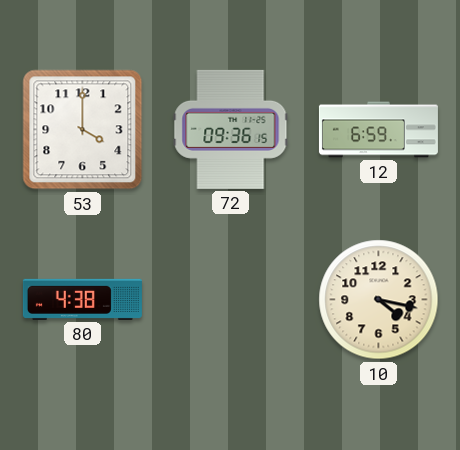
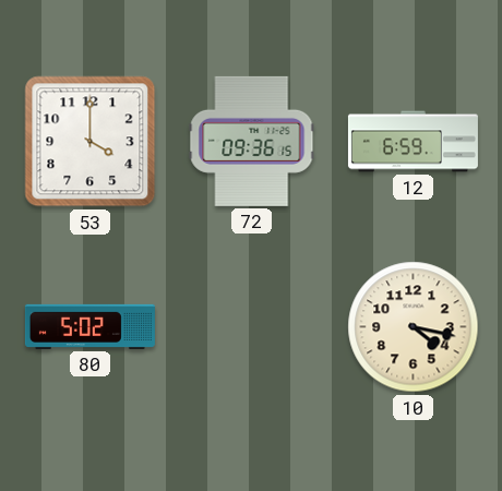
80: 4:38 -> 5:02
